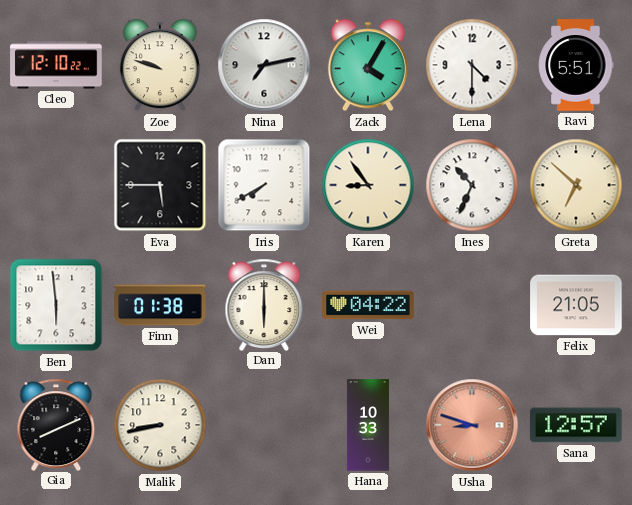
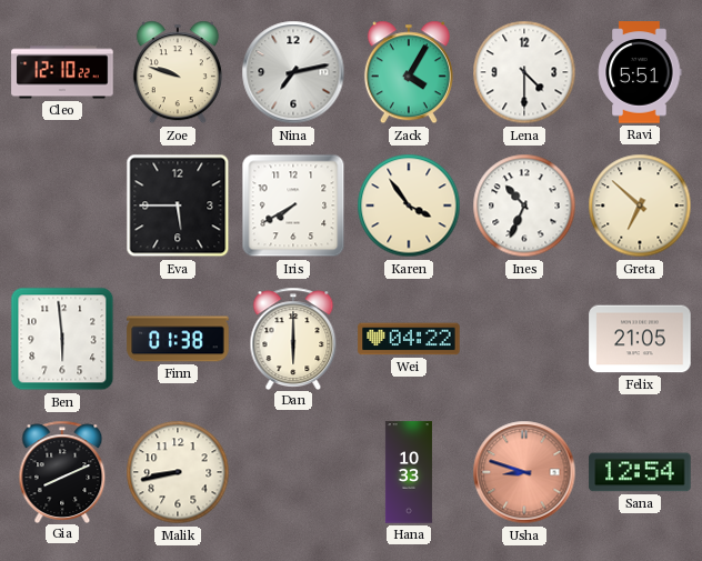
Karen: 8:54 -> 3:54
Sana: 12:57 -> 12:54
